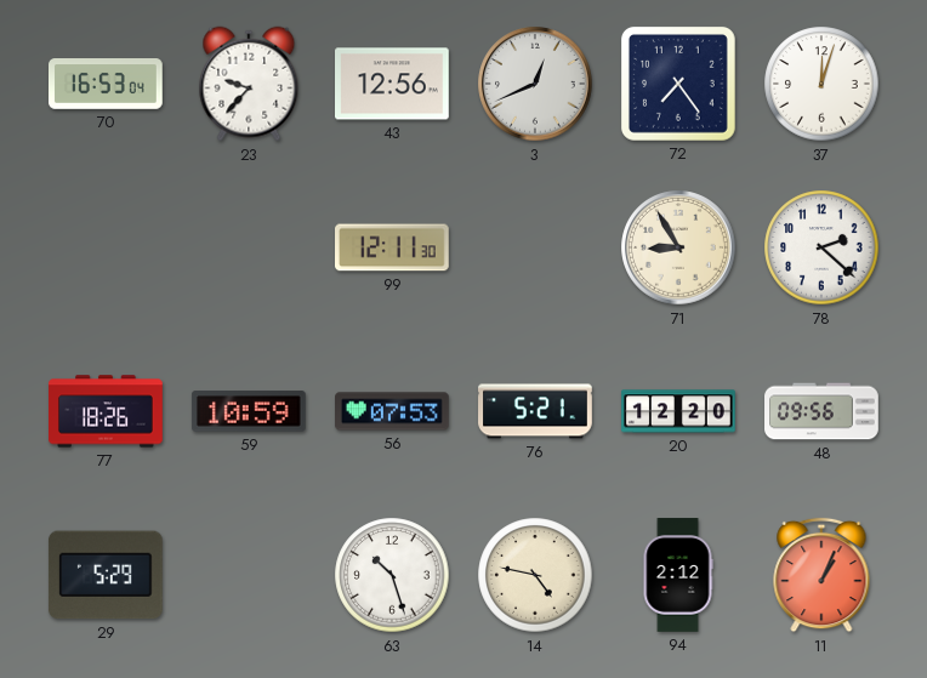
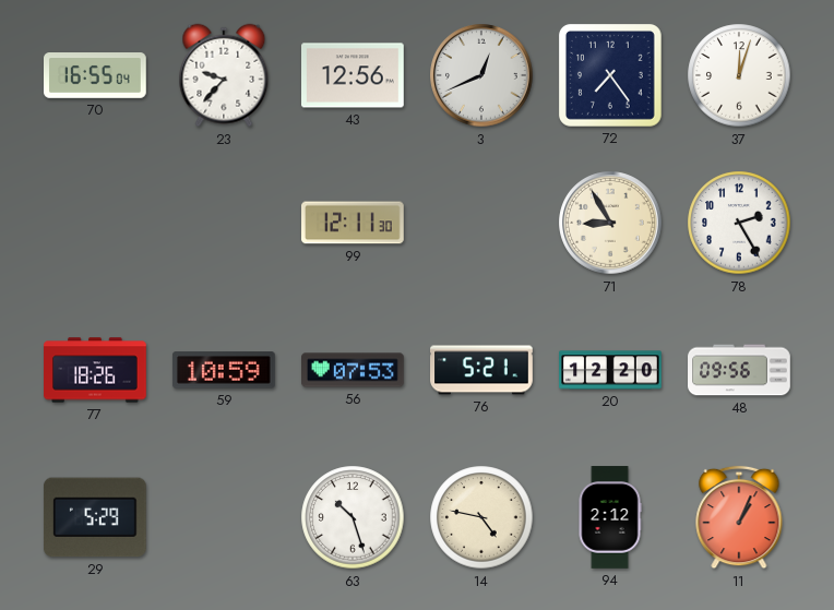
70: 16:53 -> 16:55
78: 2:22 -> 2:25
